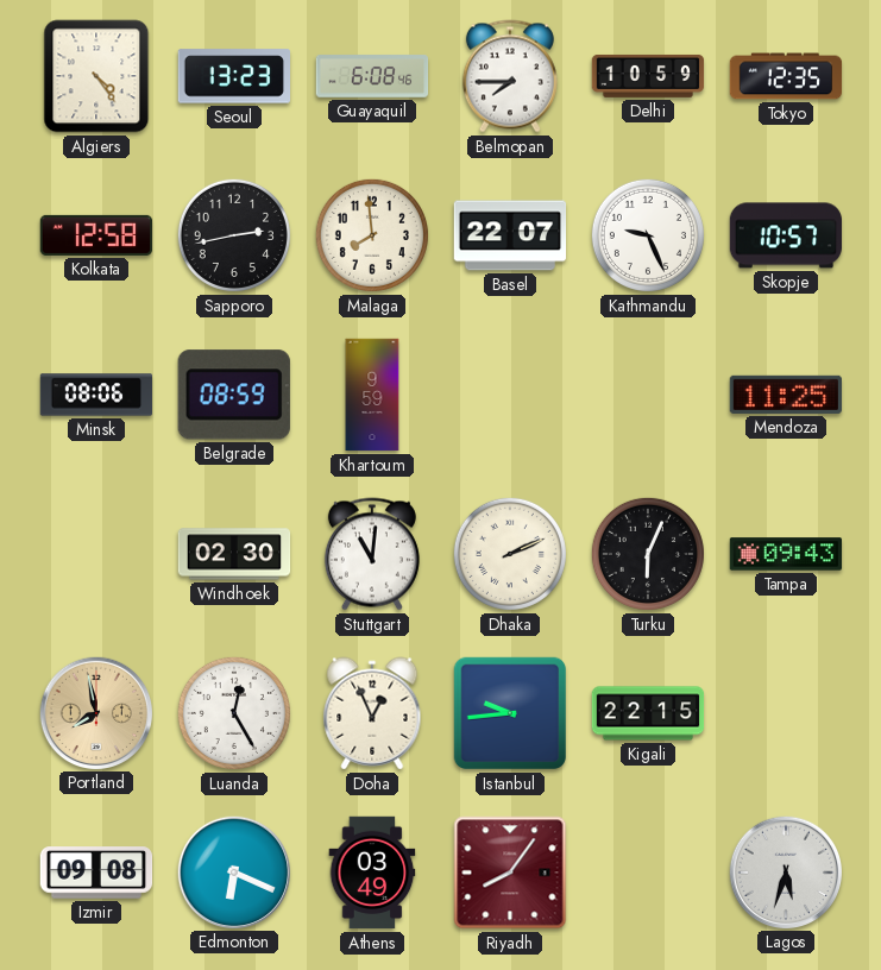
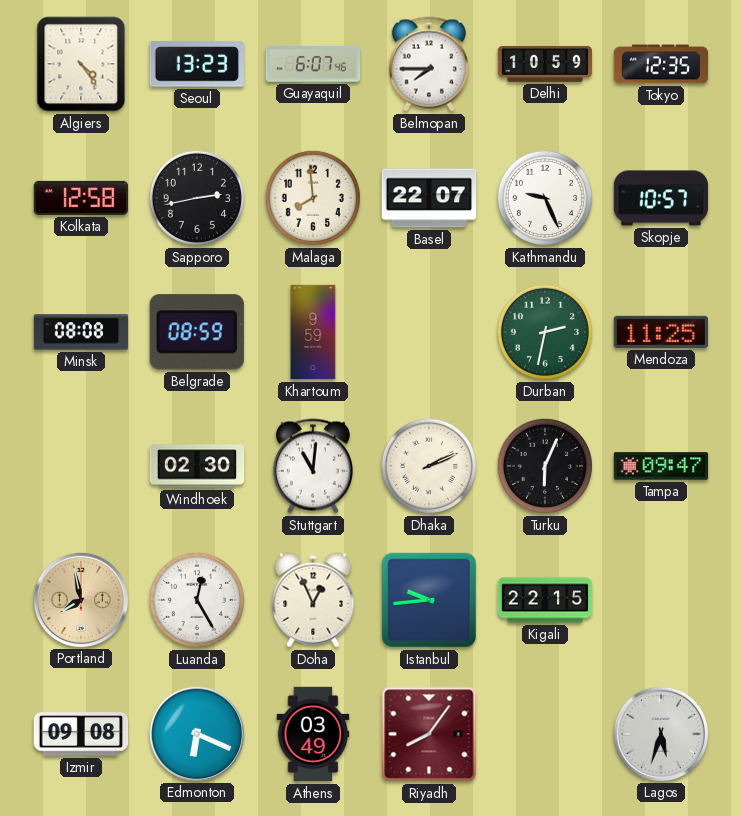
Guayaquil: 6:08 -> 6:07
Minsk: 08:06 -> 08:08
Durban: none -> 2:32
Tampa: 09:43 -> 09:47
